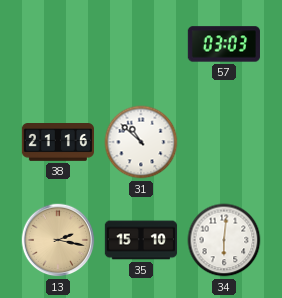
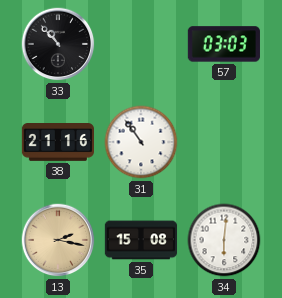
33: none -> 10:53
31: 10:52 -> 10:54
35: 15:10 -> 15:08
